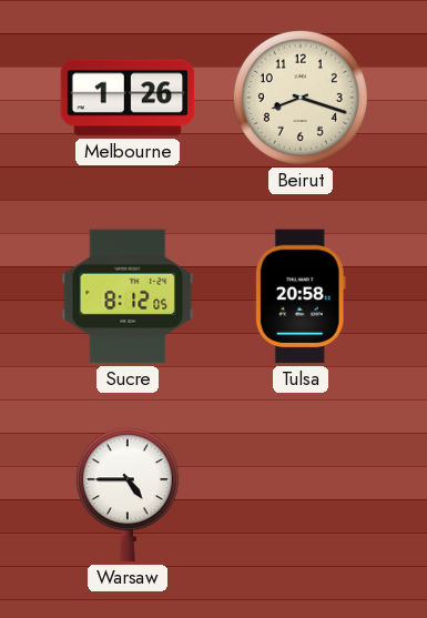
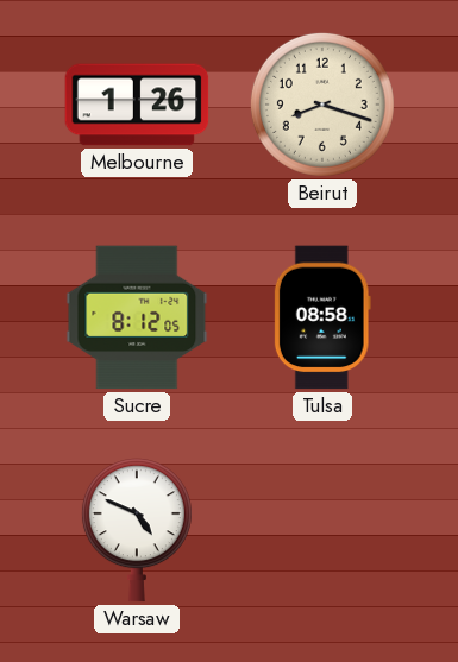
Tulsa: 20:58 -> 08:58
Warsaw: 4:45 -> 4:49
